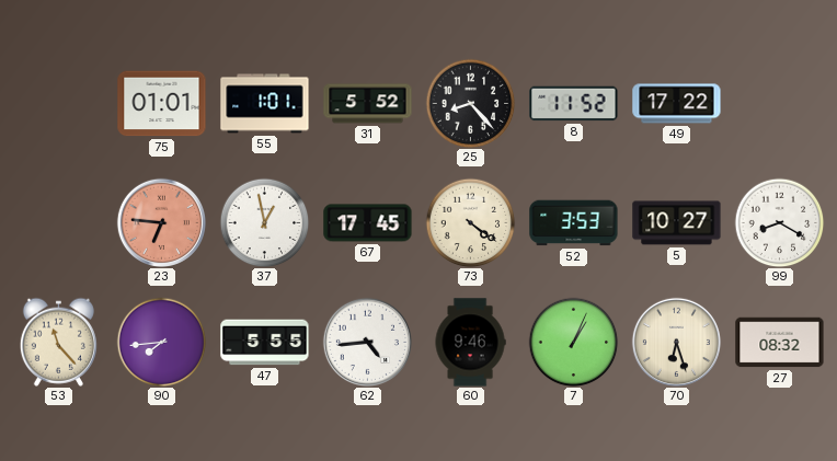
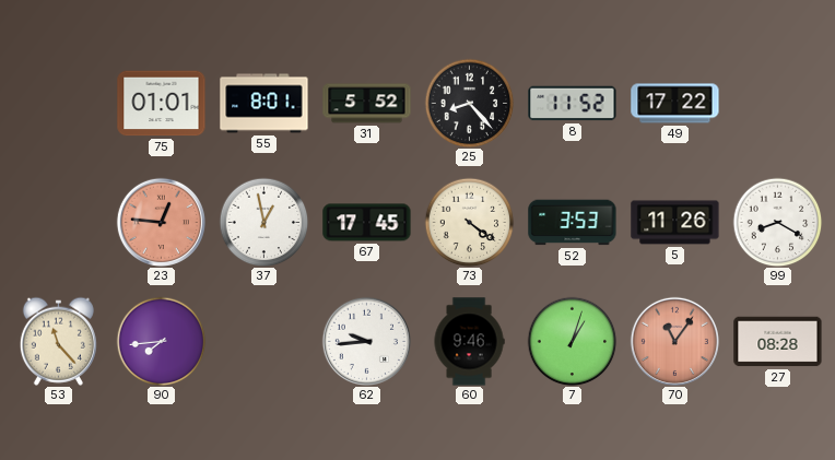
55: 1:01 -> 8:01
23: 6:46 -> 12:46
5: 10:27 -> 11:26
47: 5:55 -> none
62: 4:44 -> 9:44
7: 1:04 -> 1:03
70: 6:27 -> 11:06
70 dial: cream -> salmon
27: 08:32 -> 08:28
